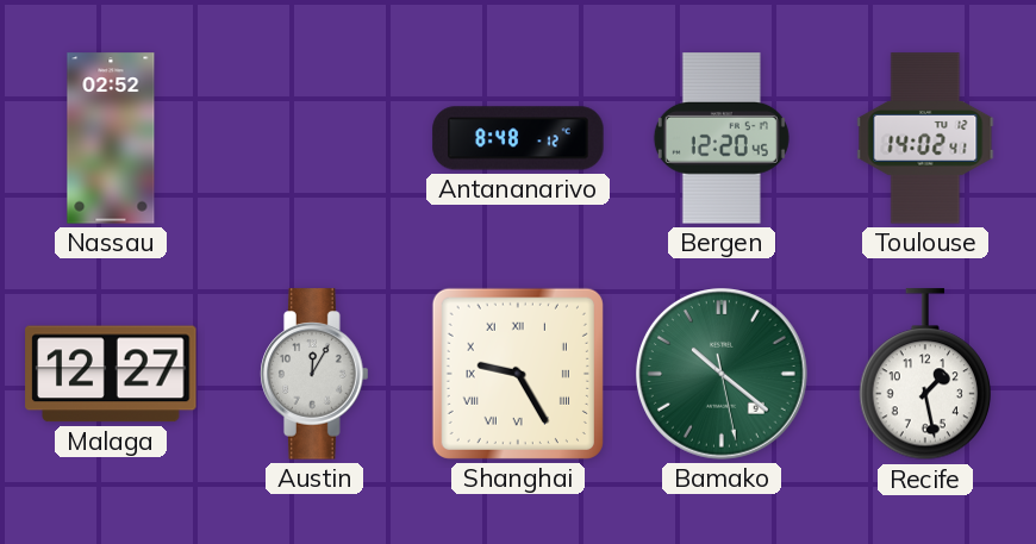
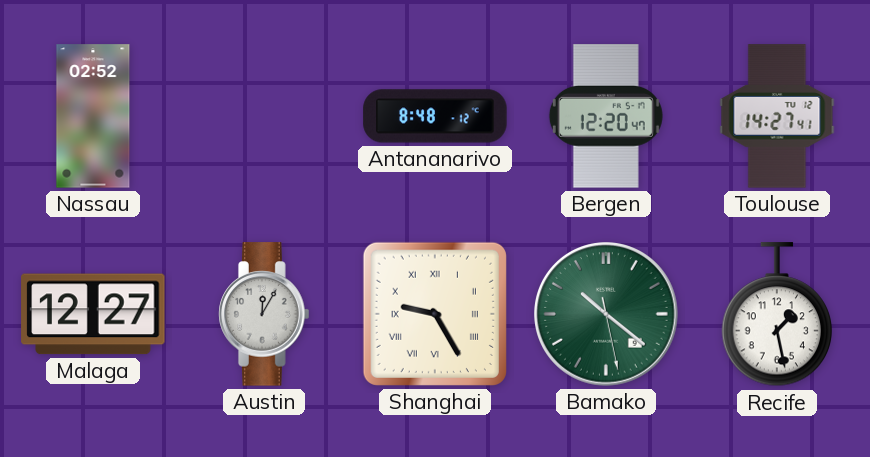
Bergen: 12:20:45 -> 12:20:47
Toulouse: 14:02 -> 14:27
